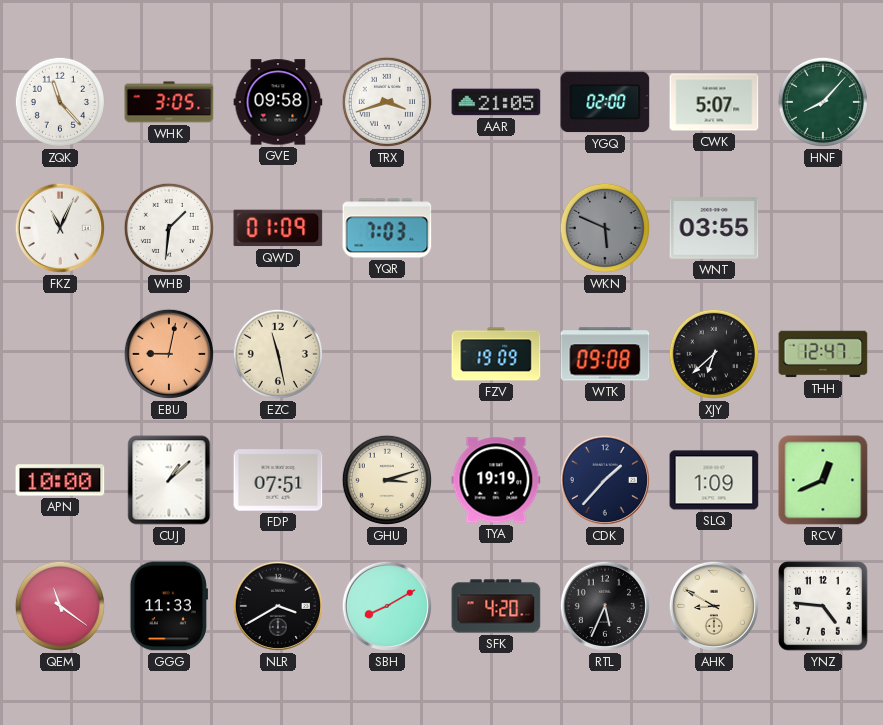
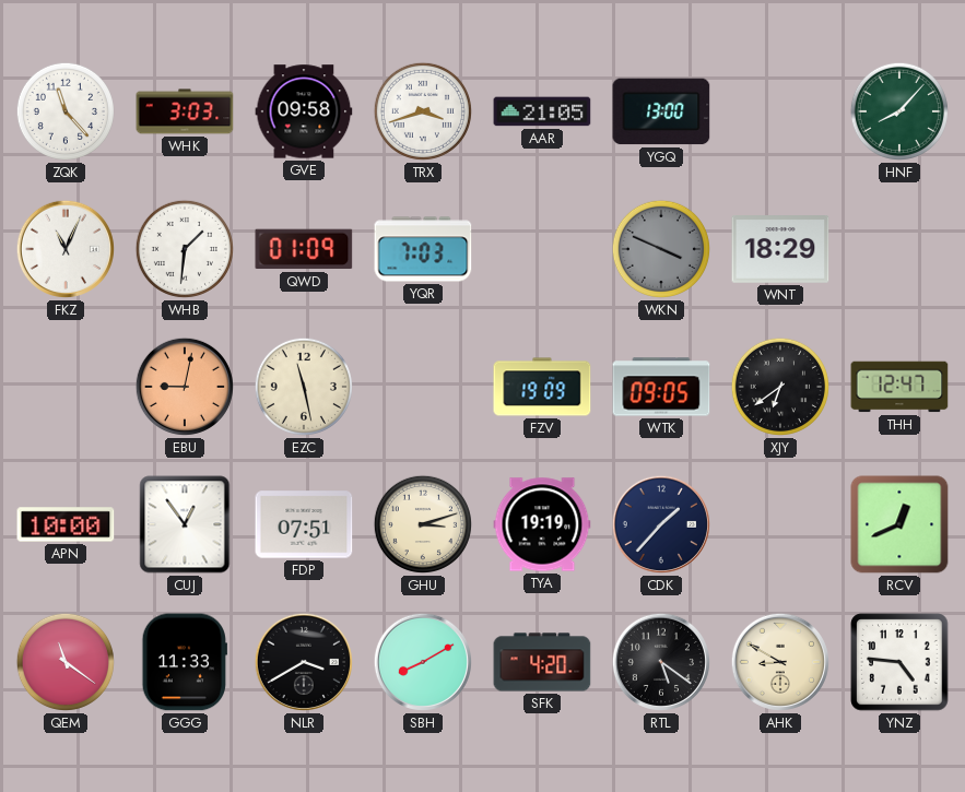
WHK: 3:05 -> 3:03
YGQ: 02:00 -> 13:00
CWK: 5:07 -> none
WKN: 5:49 -> 3:49
WNT: 03:55 -> 18:29
WTK: 09:08 -> 09:05
XJY: 6:38 -> 6:39
CUJ: 1:08 -> 12:54
SLQ: 1:09 -> none
RTL: 5:34 -> 5:21
